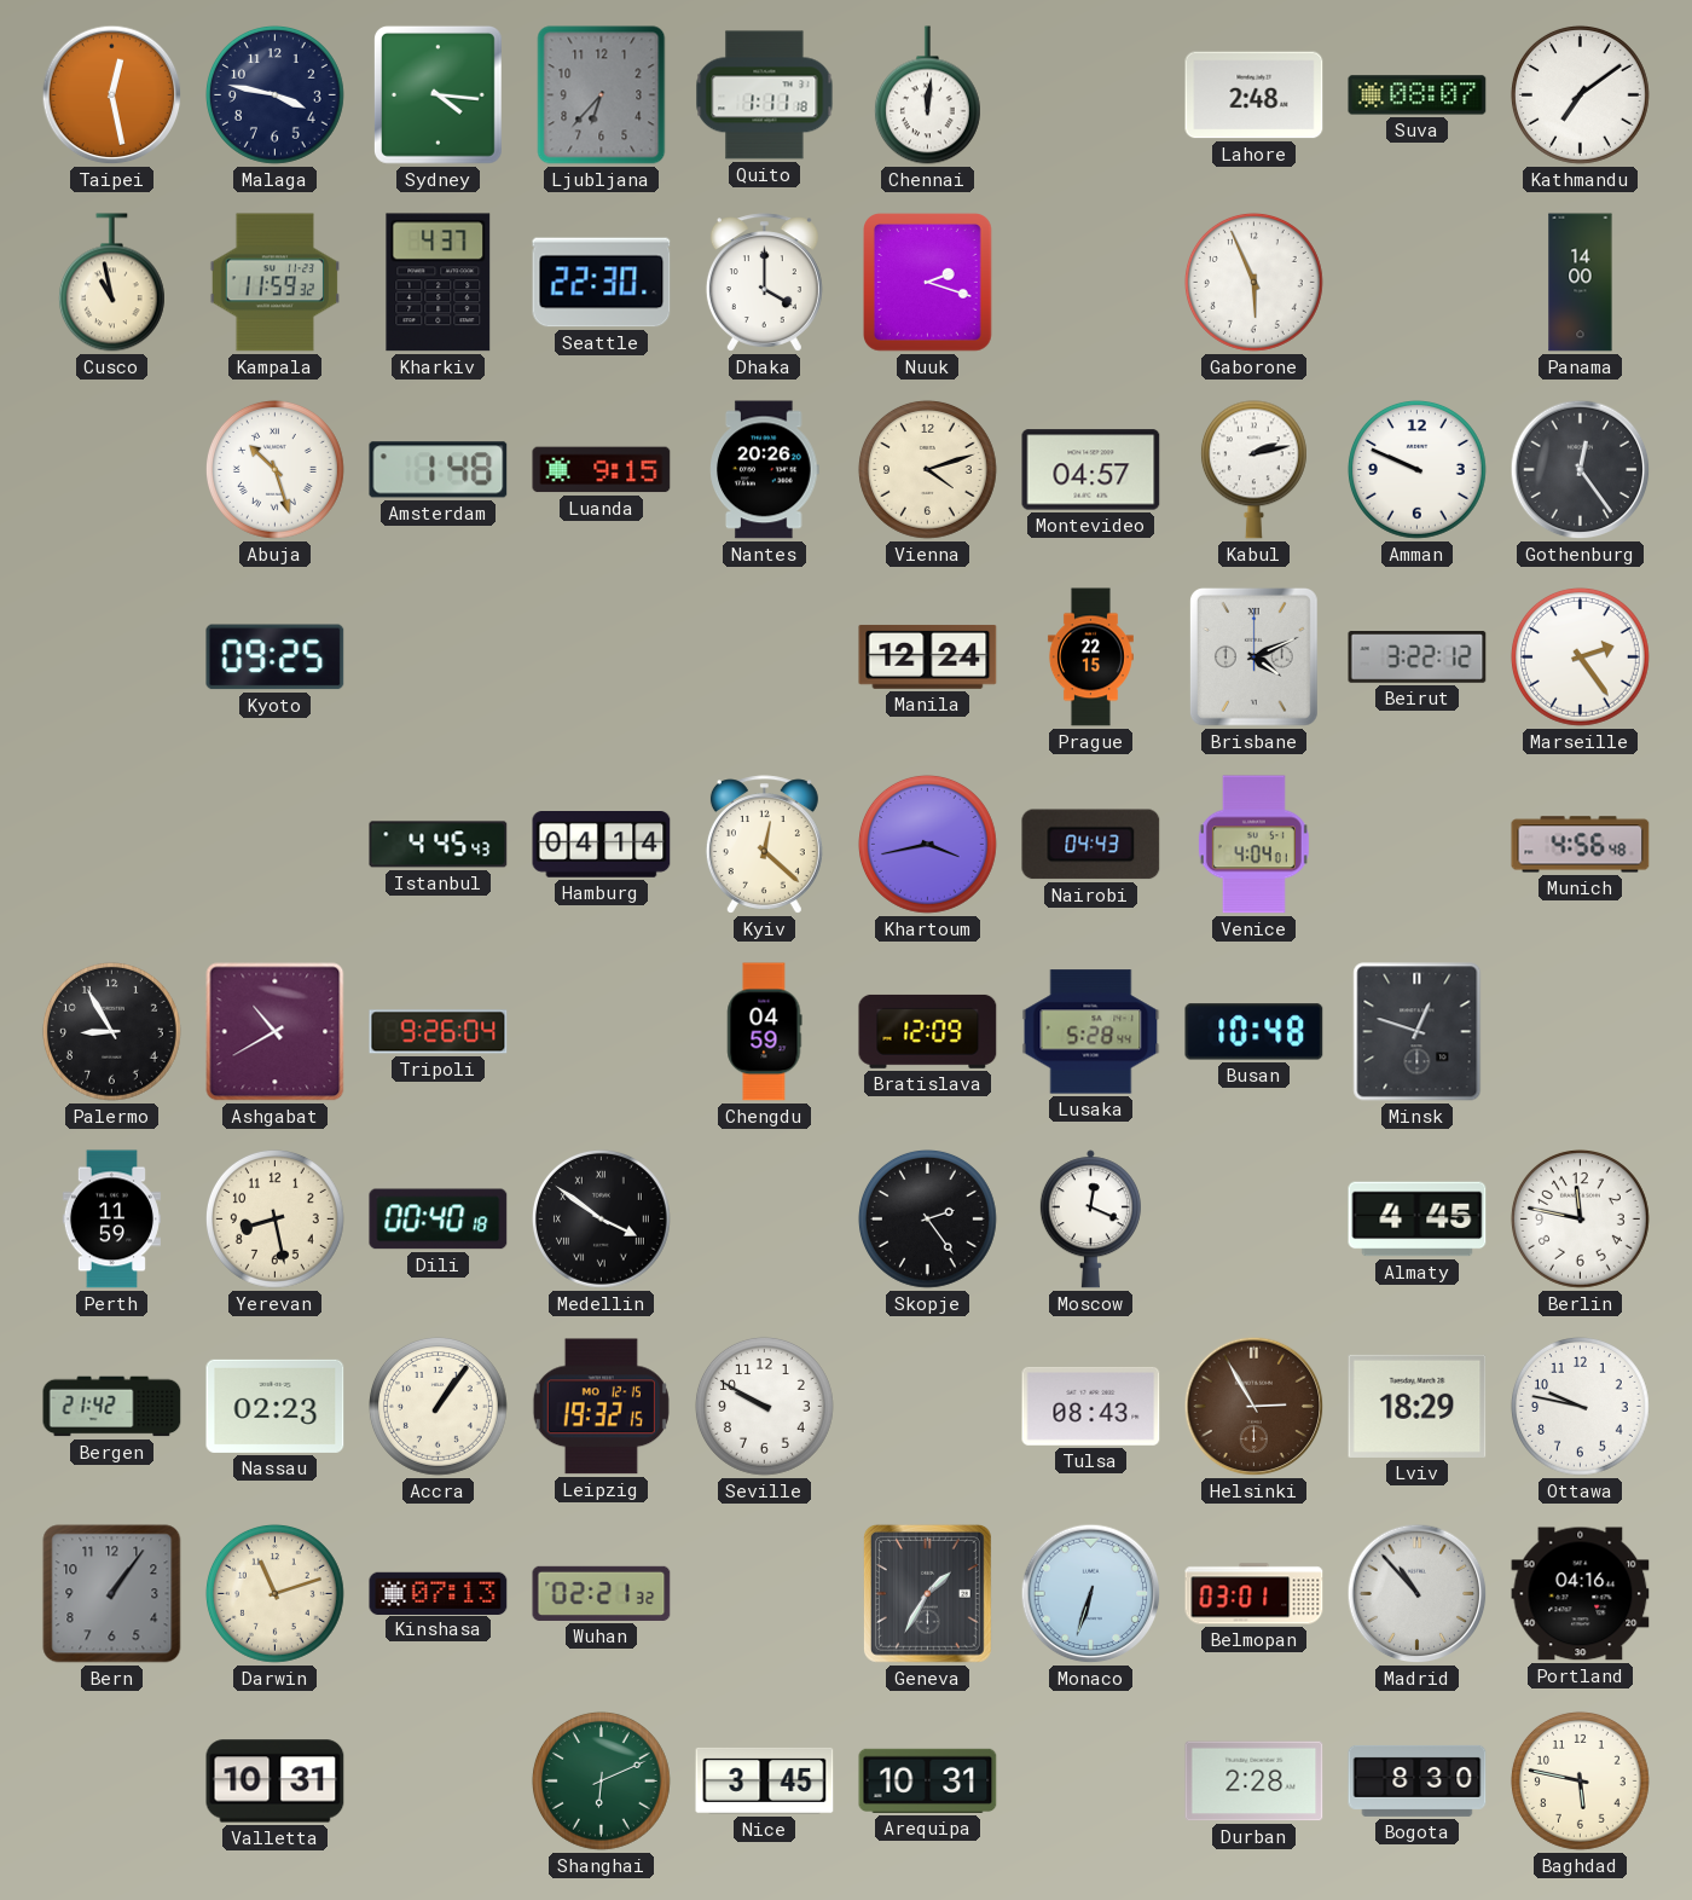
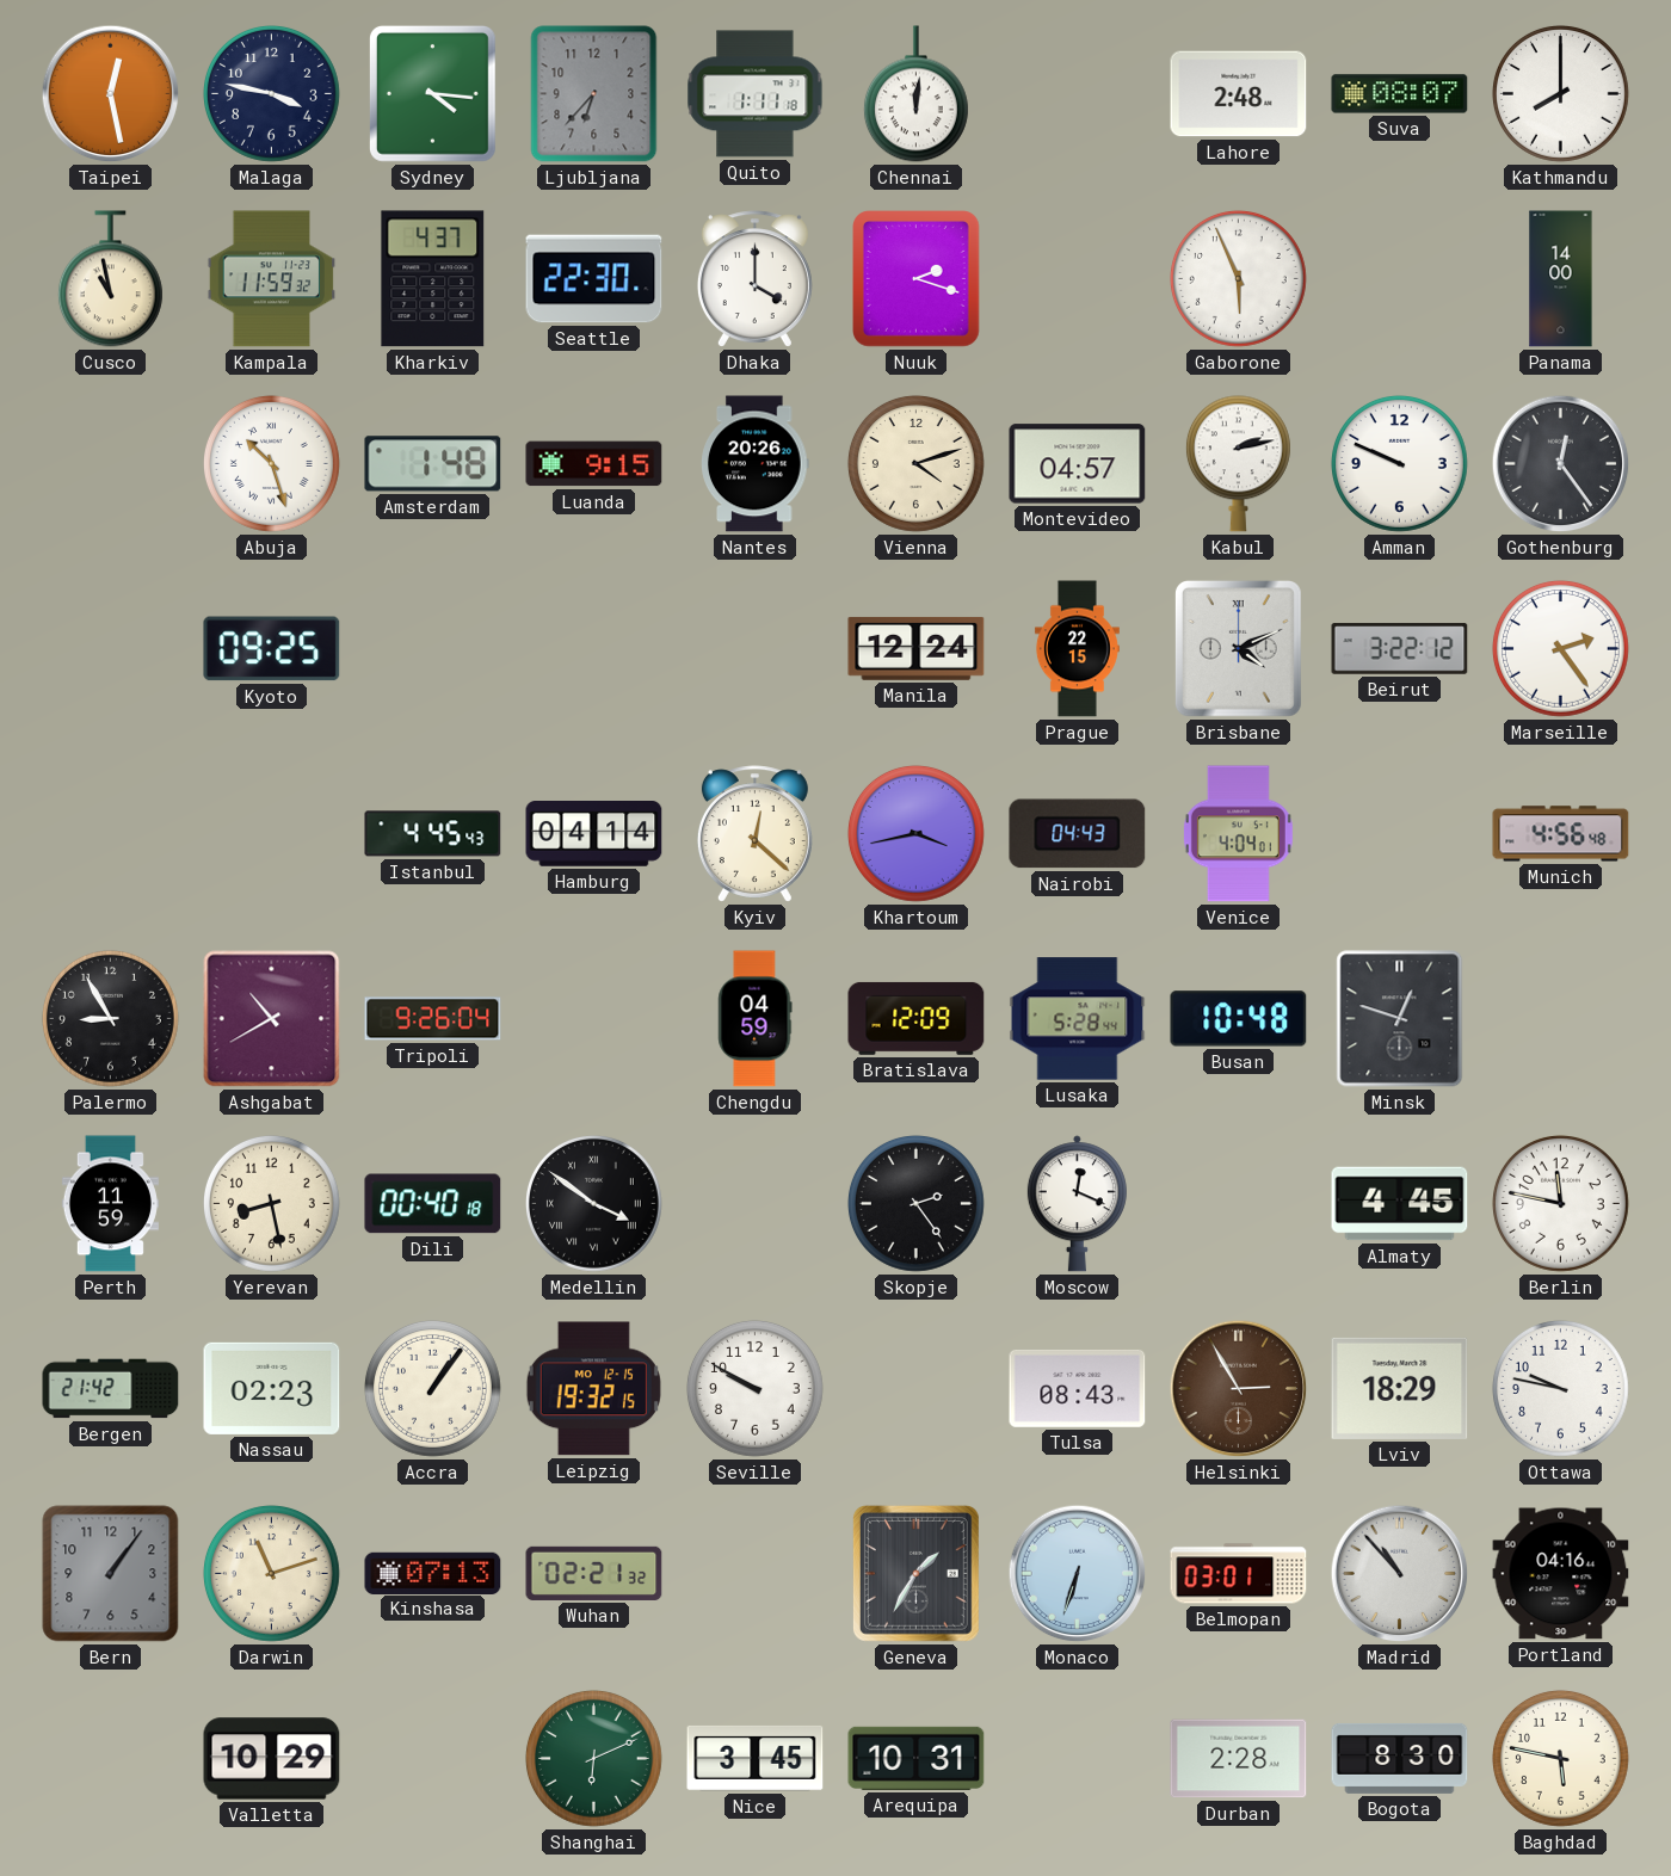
Kathmandu: 7:09 -> 8:00
Valletta: 10:31 -> 10:29
